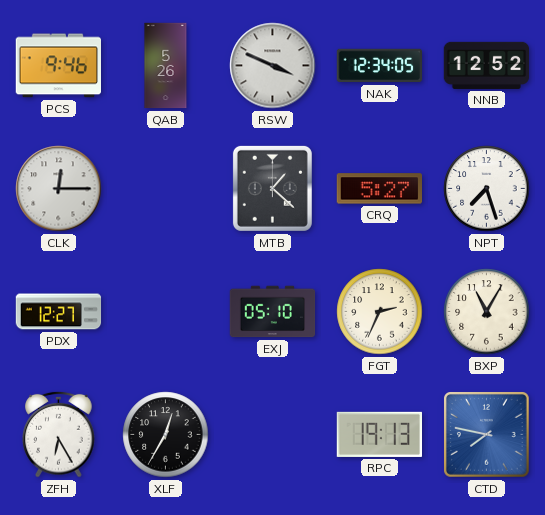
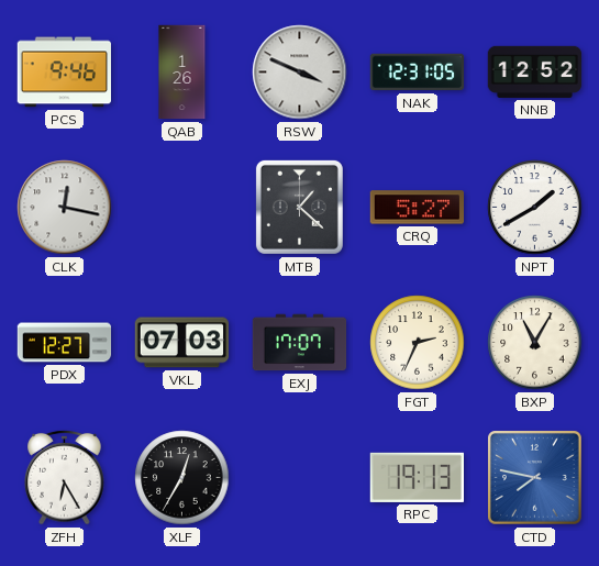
QAB: 5:26 -> 1:26
NAK: 12:34 -> 12:31
CLK: 12:15 -> 12:17
NPT: 7:27 -> 1:40
VKL: none -> 07:03
EXJ: 05:10 -> 17:07
